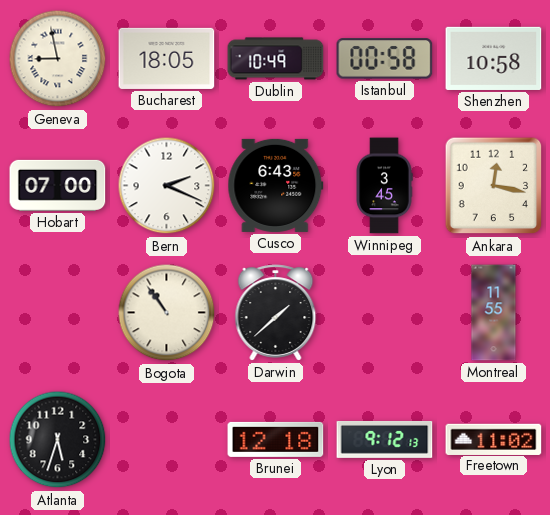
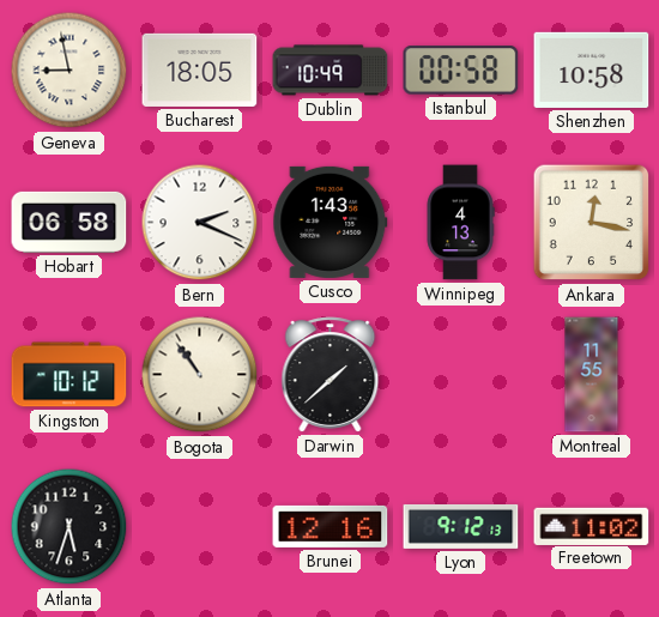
Hobart: 07:00 -> 06:58
Cusco: 6:43 -> 1:43
Winnipeg: 3:45 -> 4:13
Kingston: none -> 10:12
Brunei: 12:18 -> 12:16
